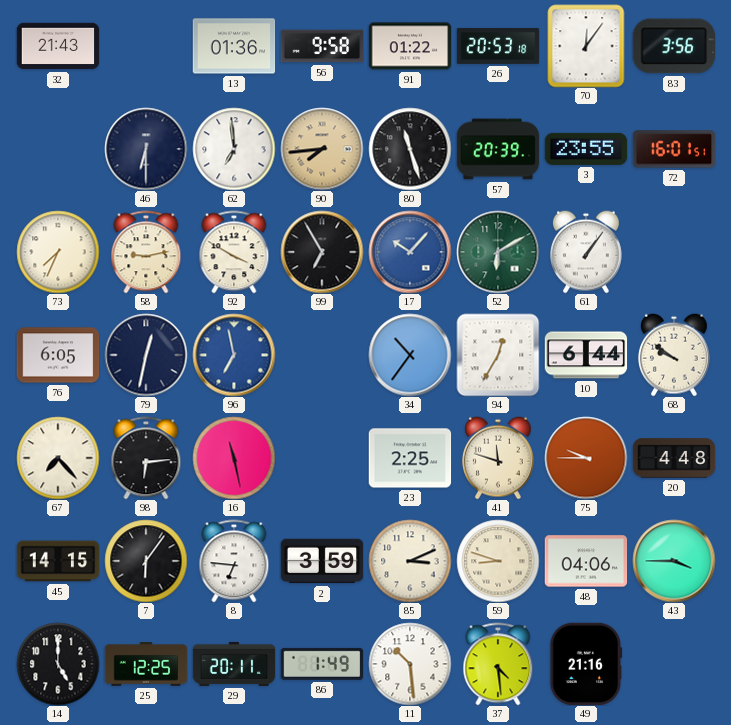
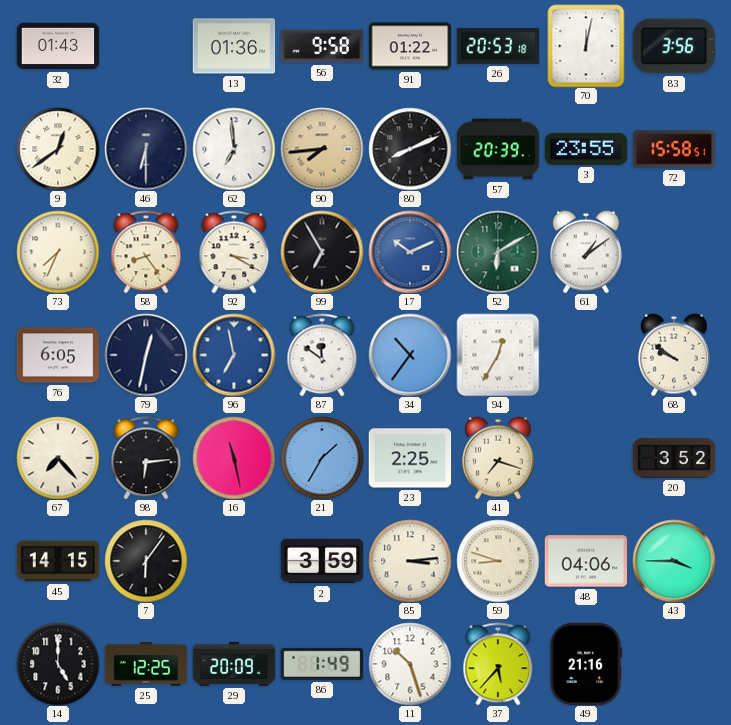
32: 21:43 -> 01:43
70: 12:06 -> 12:02
9: none -> 12:39
80: 11:27 -> 8:11
72: 16:01 -> 15:58
58: 9:13 -> 8:24
92: 3:50 -> 3:20
17: 10:07 -> 10:11
61: 1:06 -> 1:09
87: none -> 11:51
10: 6:44 -> none
21: none -> 1:35
41: 11:48 -> 7:18
75: 9:45 -> none
20: 4:48 -> 3:52
8: 6:46 -> none
85: 3:11 -> 3:14
29: 20:11 -> 20:09
11: 10:29 -> 10:27
37: 4:29 -> 5:37
